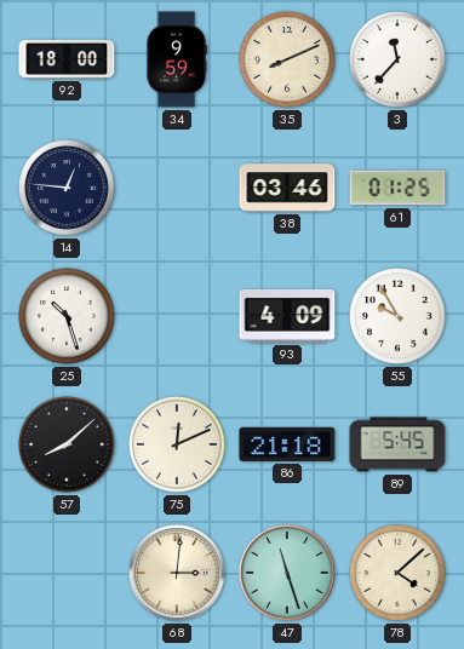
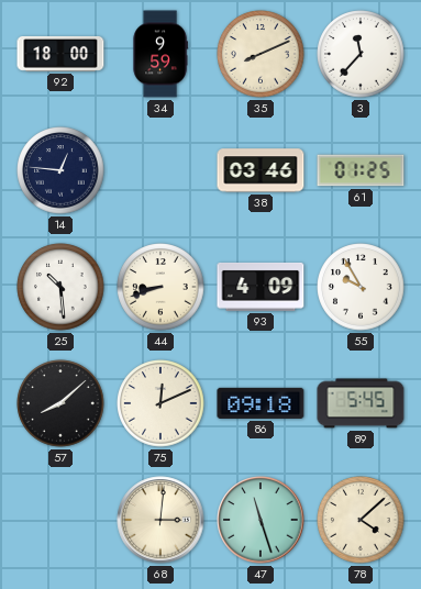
25: 10:27 -> 10:29
44: none -> 8:42
86: 21:18 -> 09:18
